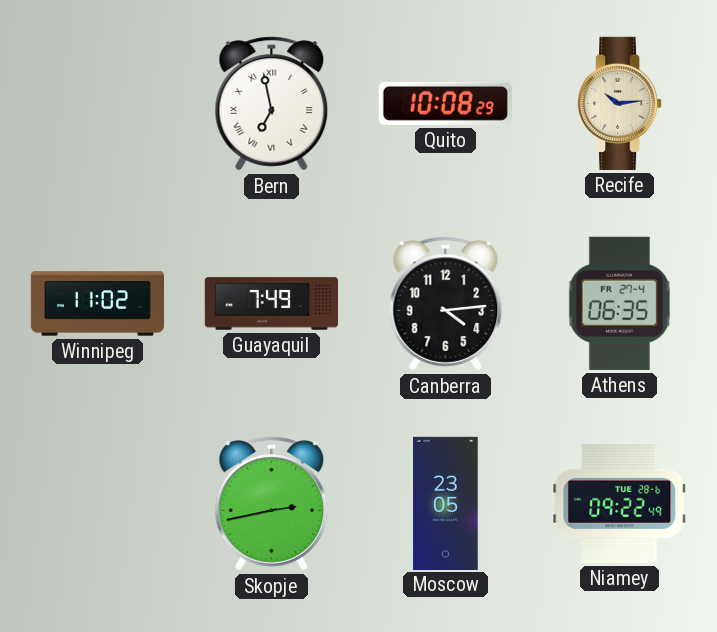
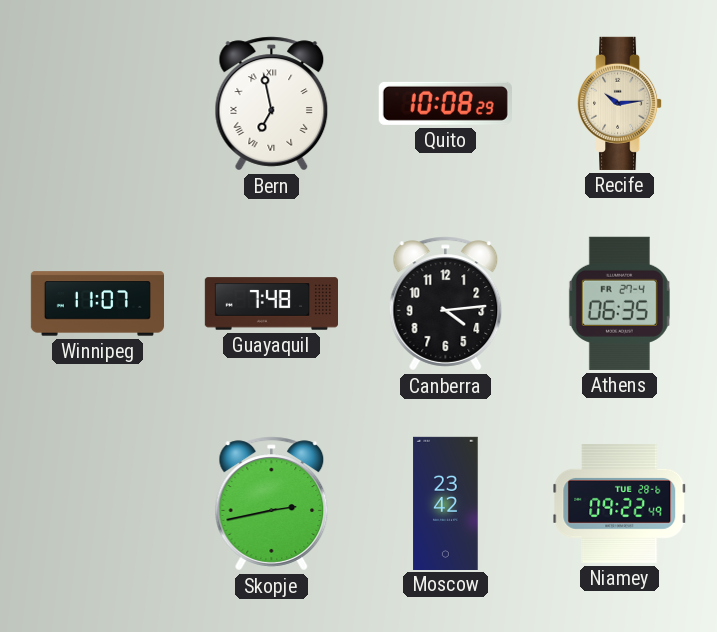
Winnipeg: 11:02 -> 11:07
Guayaquil: 7:49 -> 7:48
Moscow: 23:05 -> 23:42
